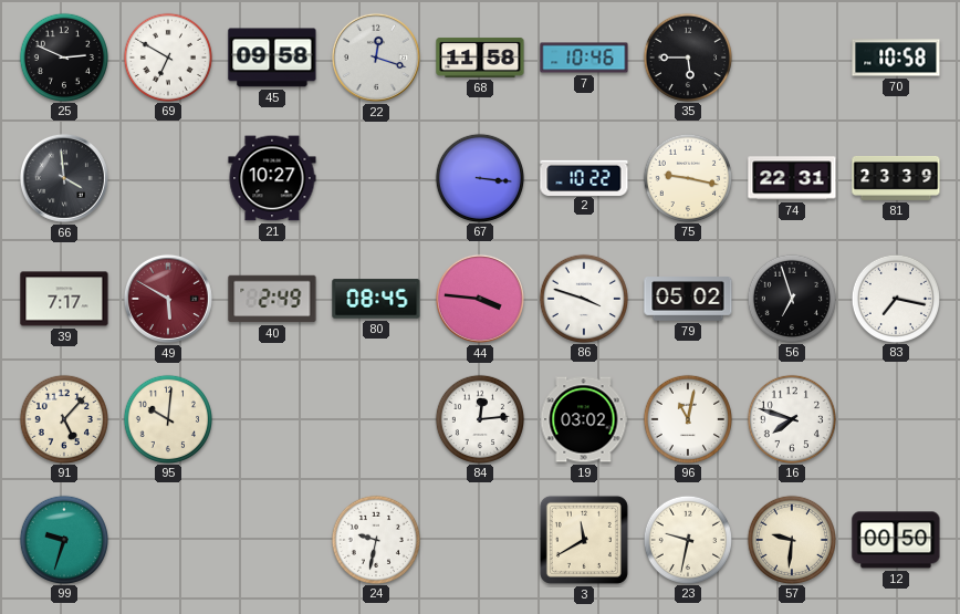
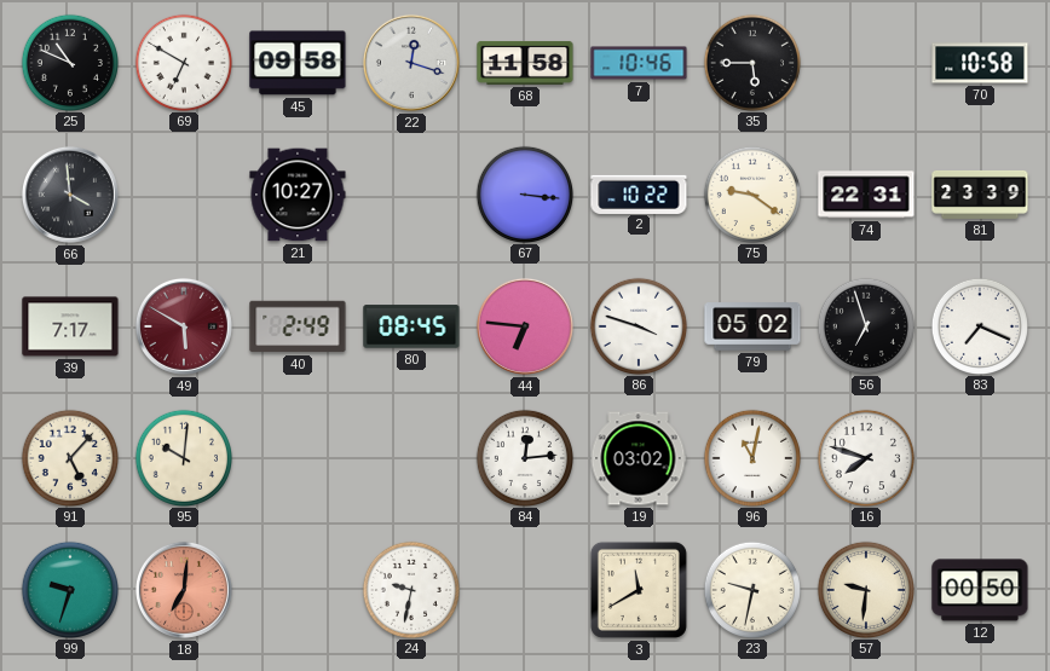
25: 2:49 -> 10:49
75: 9:17 -> 9:21
44: 3:46 -> 6:46
83: 7:17 -> 7:19
18: none -> 7:01
